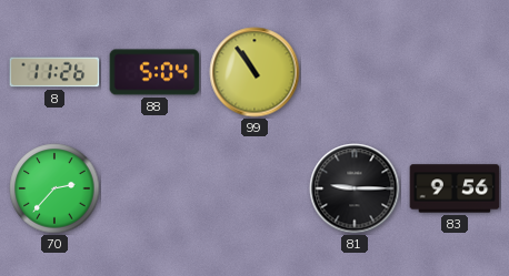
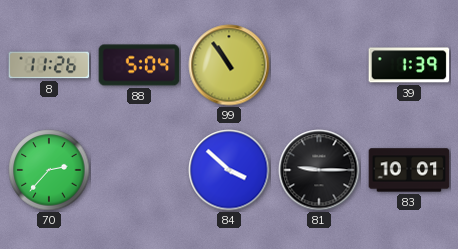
39: none -> 1:39
84: none -> 3:52
83: 9:56 -> 10:01
